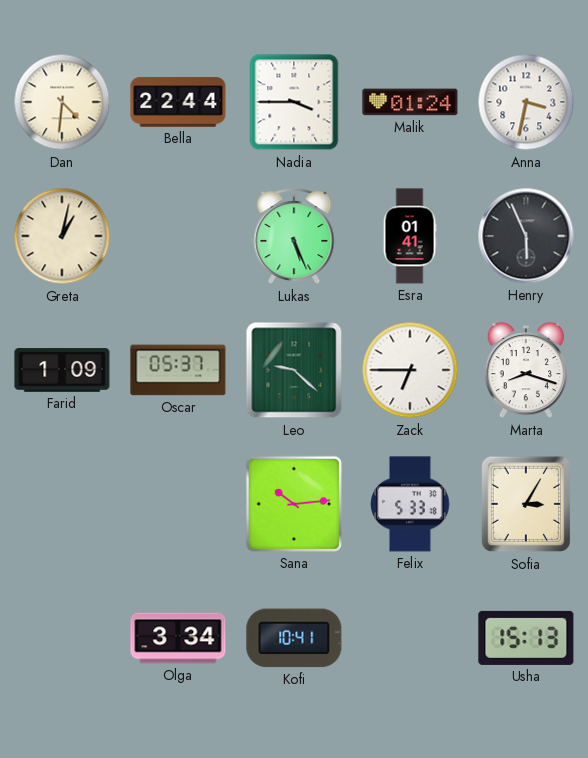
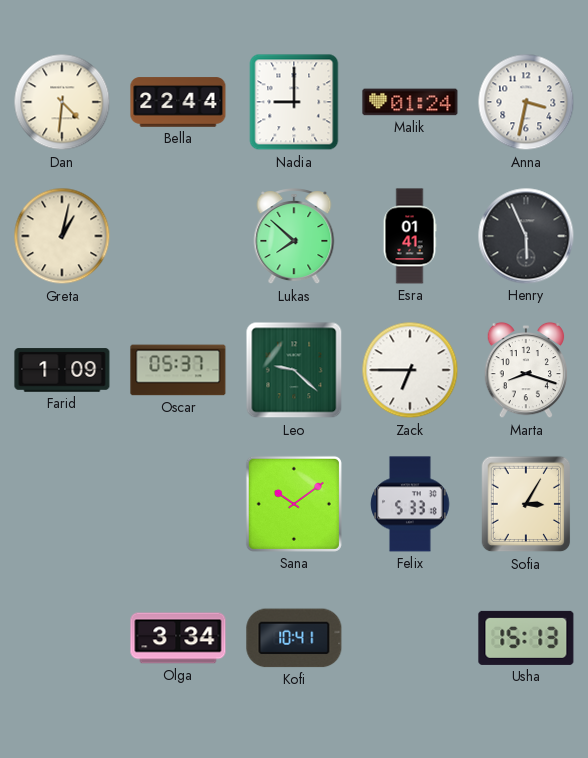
Nadia: 3:45 -> 9:00
Lukas: 5:26 -> 7:52
Sana: 10:14 -> 10:09
